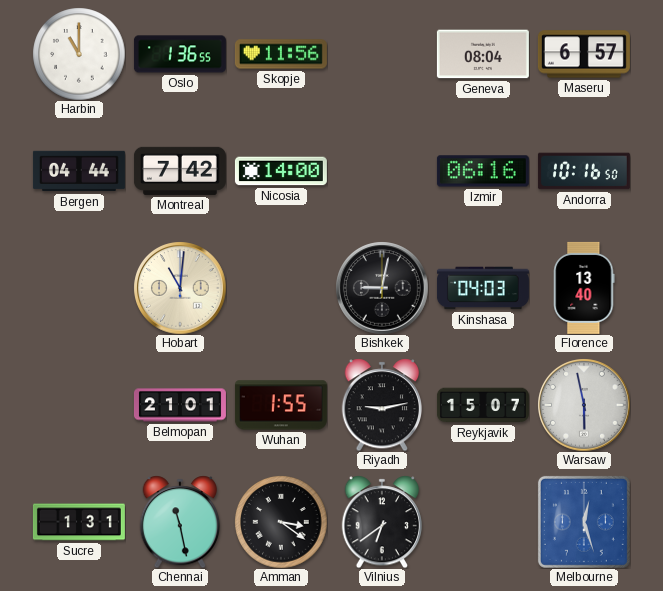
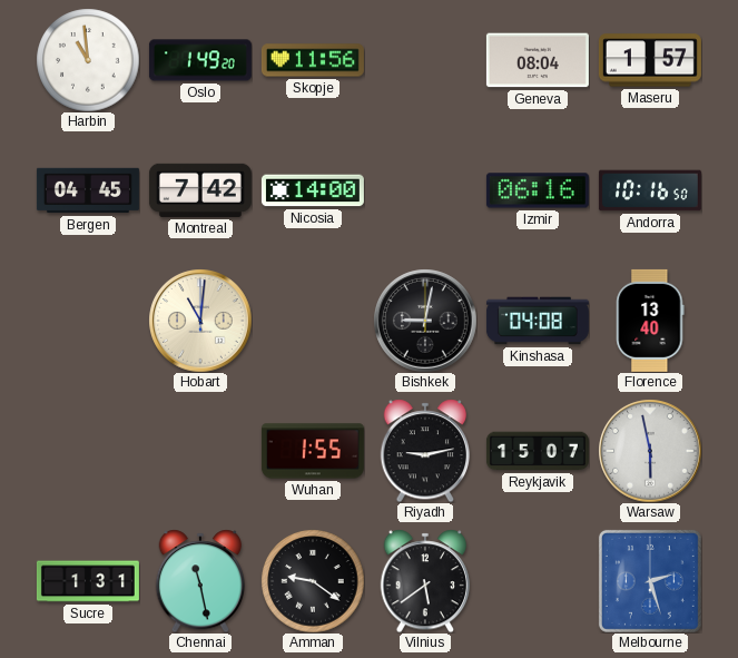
Harbin: 11:00 -> 10:59
Oslo: 1:36 -> 1:49
Maseru: 6:57 -> 1:57
Bergen: 04:44 -> 04:45
Kinshasa: 04:03 -> 04:08
Belmopan: 21:01 -> none
Amman: 3:21 -> 9:21
Vilnius: 6:39 -> 5:39
Melbourne: 12:27 -> 2:27
